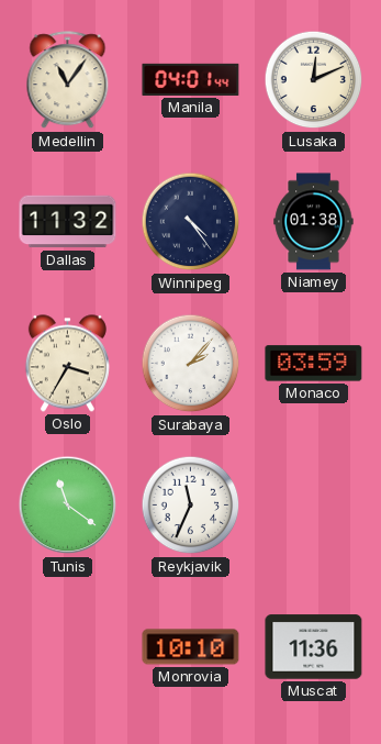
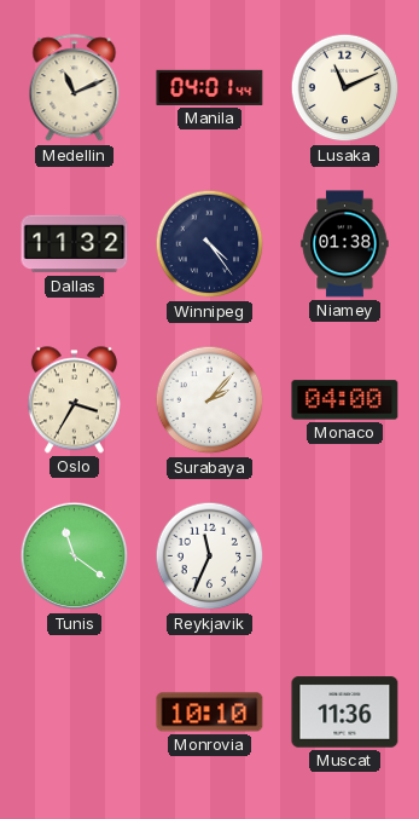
Medellin: 11:06 -> 11:11
Lusaka: 12:11 -> 11:11
Monaco: 03:59 -> 04:00
